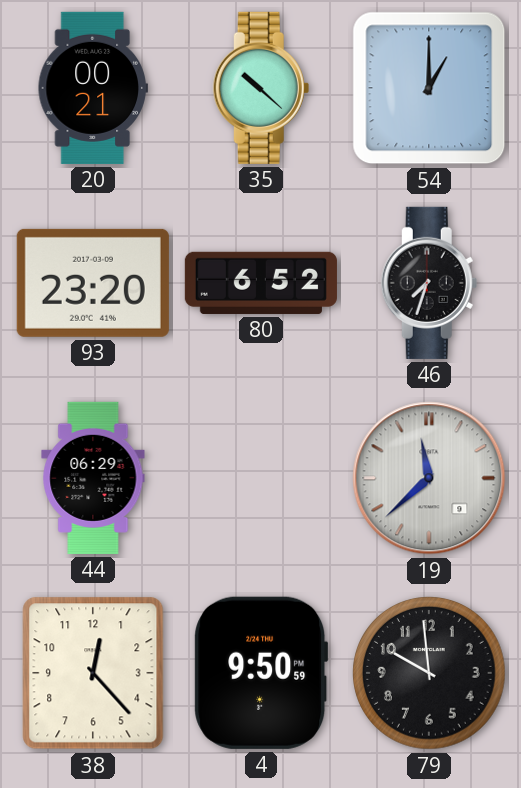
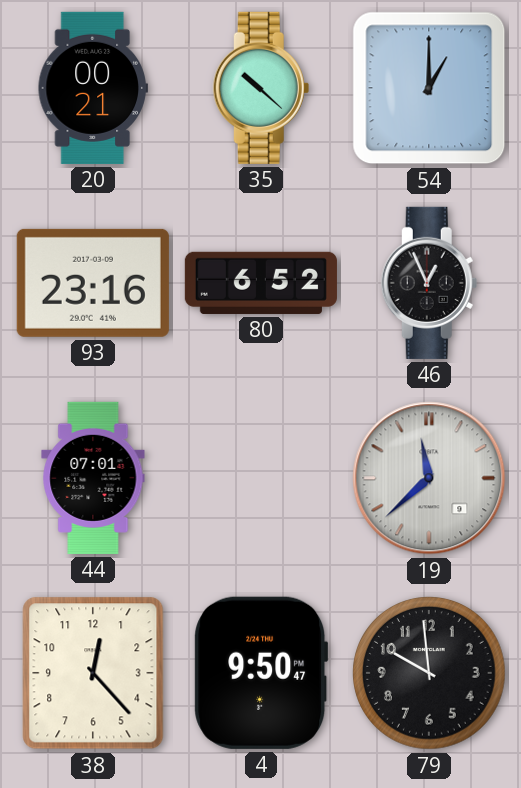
93: 23:20 -> 23:16
46: 7:33 -> 12:56
44: 06:29 -> 07:01
4: 9:50:59 -> 9:50:47
